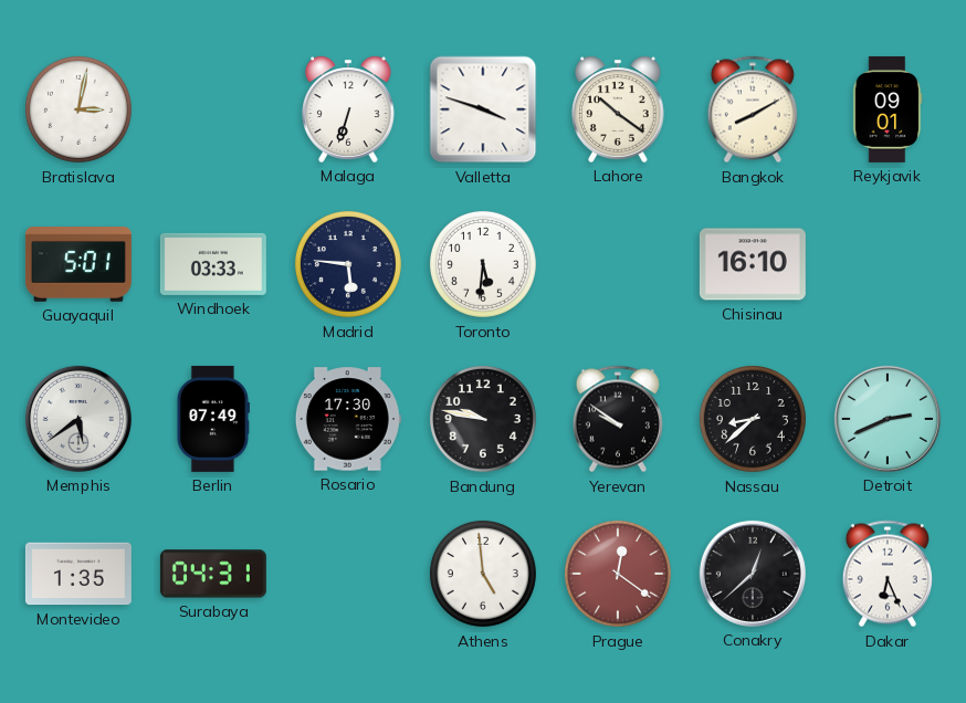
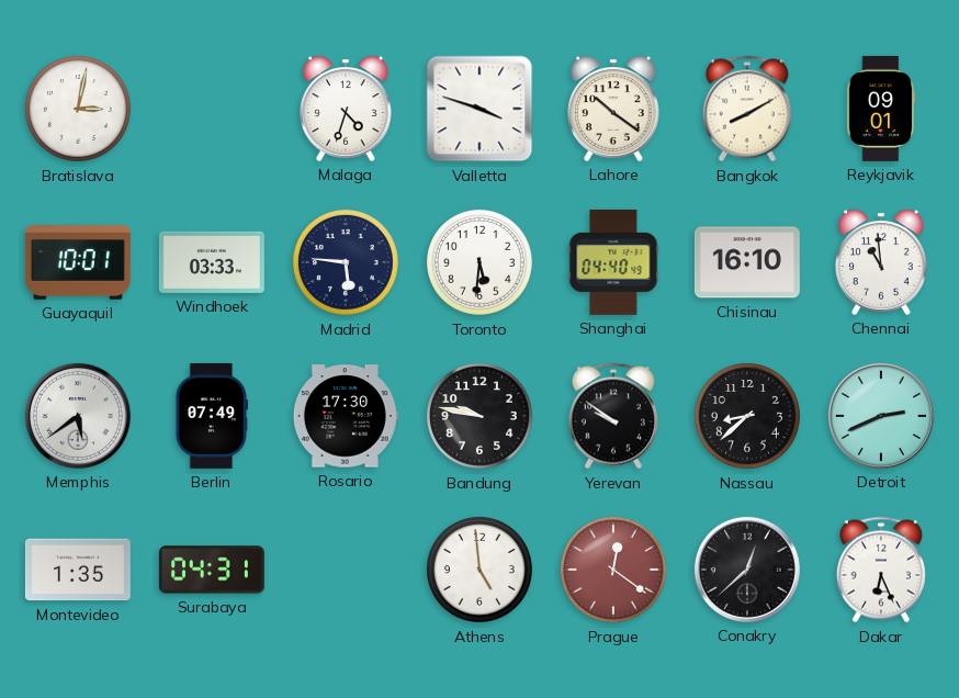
Malaga: 6:33 -> 4:33
Guayaquil: 5:01 -> 10:01
Shanghai: none -> 04:40
Chennai: none -> 10:59
